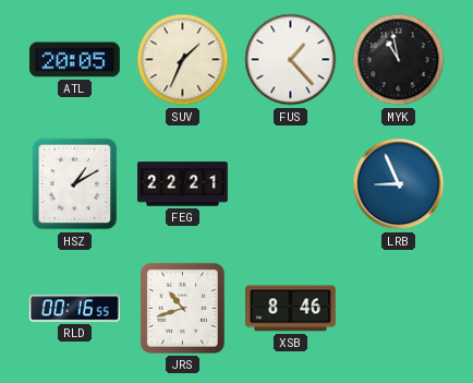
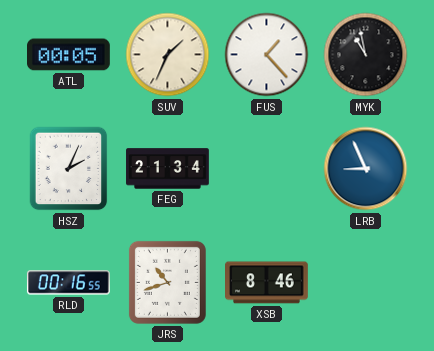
ATL: 20:05 -> 00:05
HSZ: 1:10 -> 2:04
FEG: 22:21 -> 21:34
